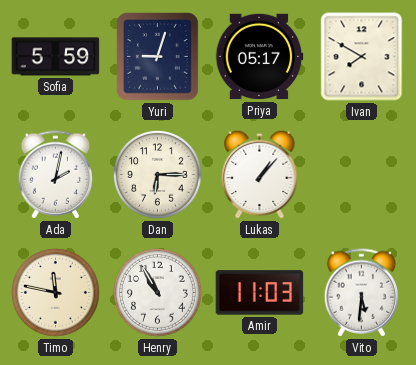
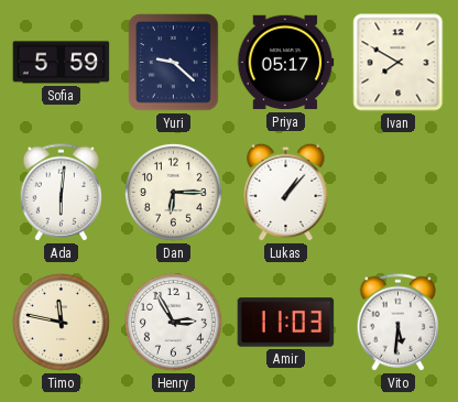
Yuri: 9:03 -> 9:22
Ada: 2:02 -> 6:01
Henry: 10:55 -> 2:55
